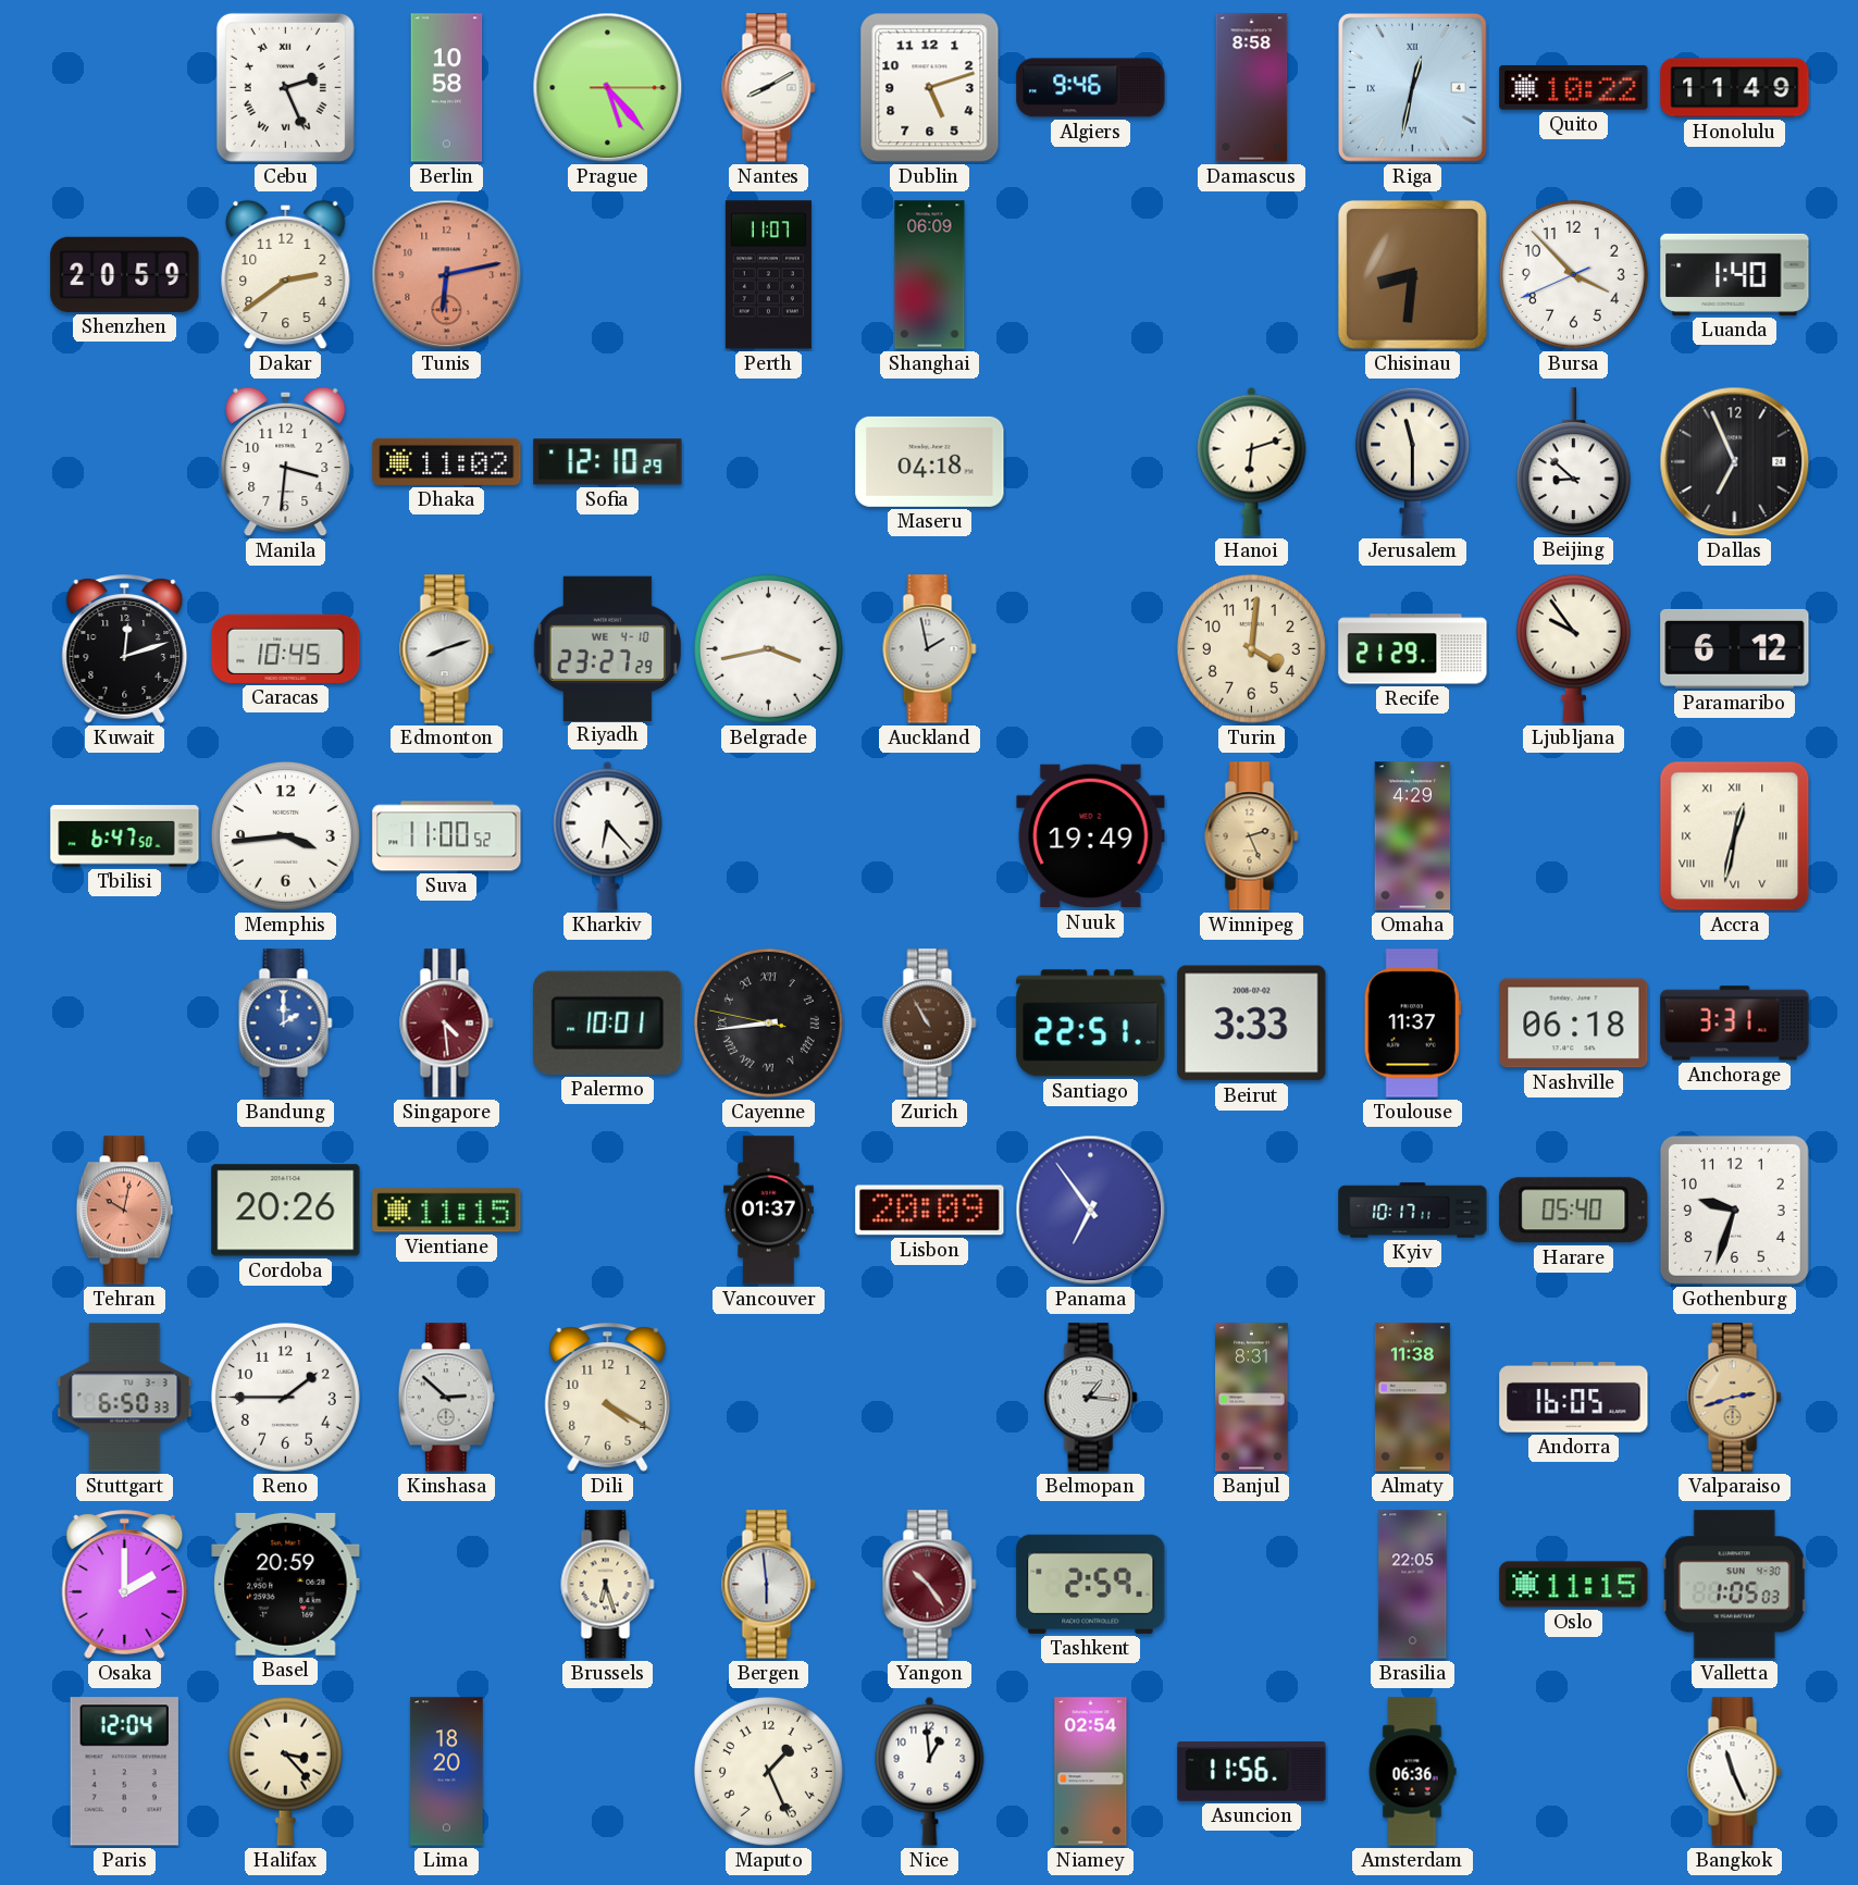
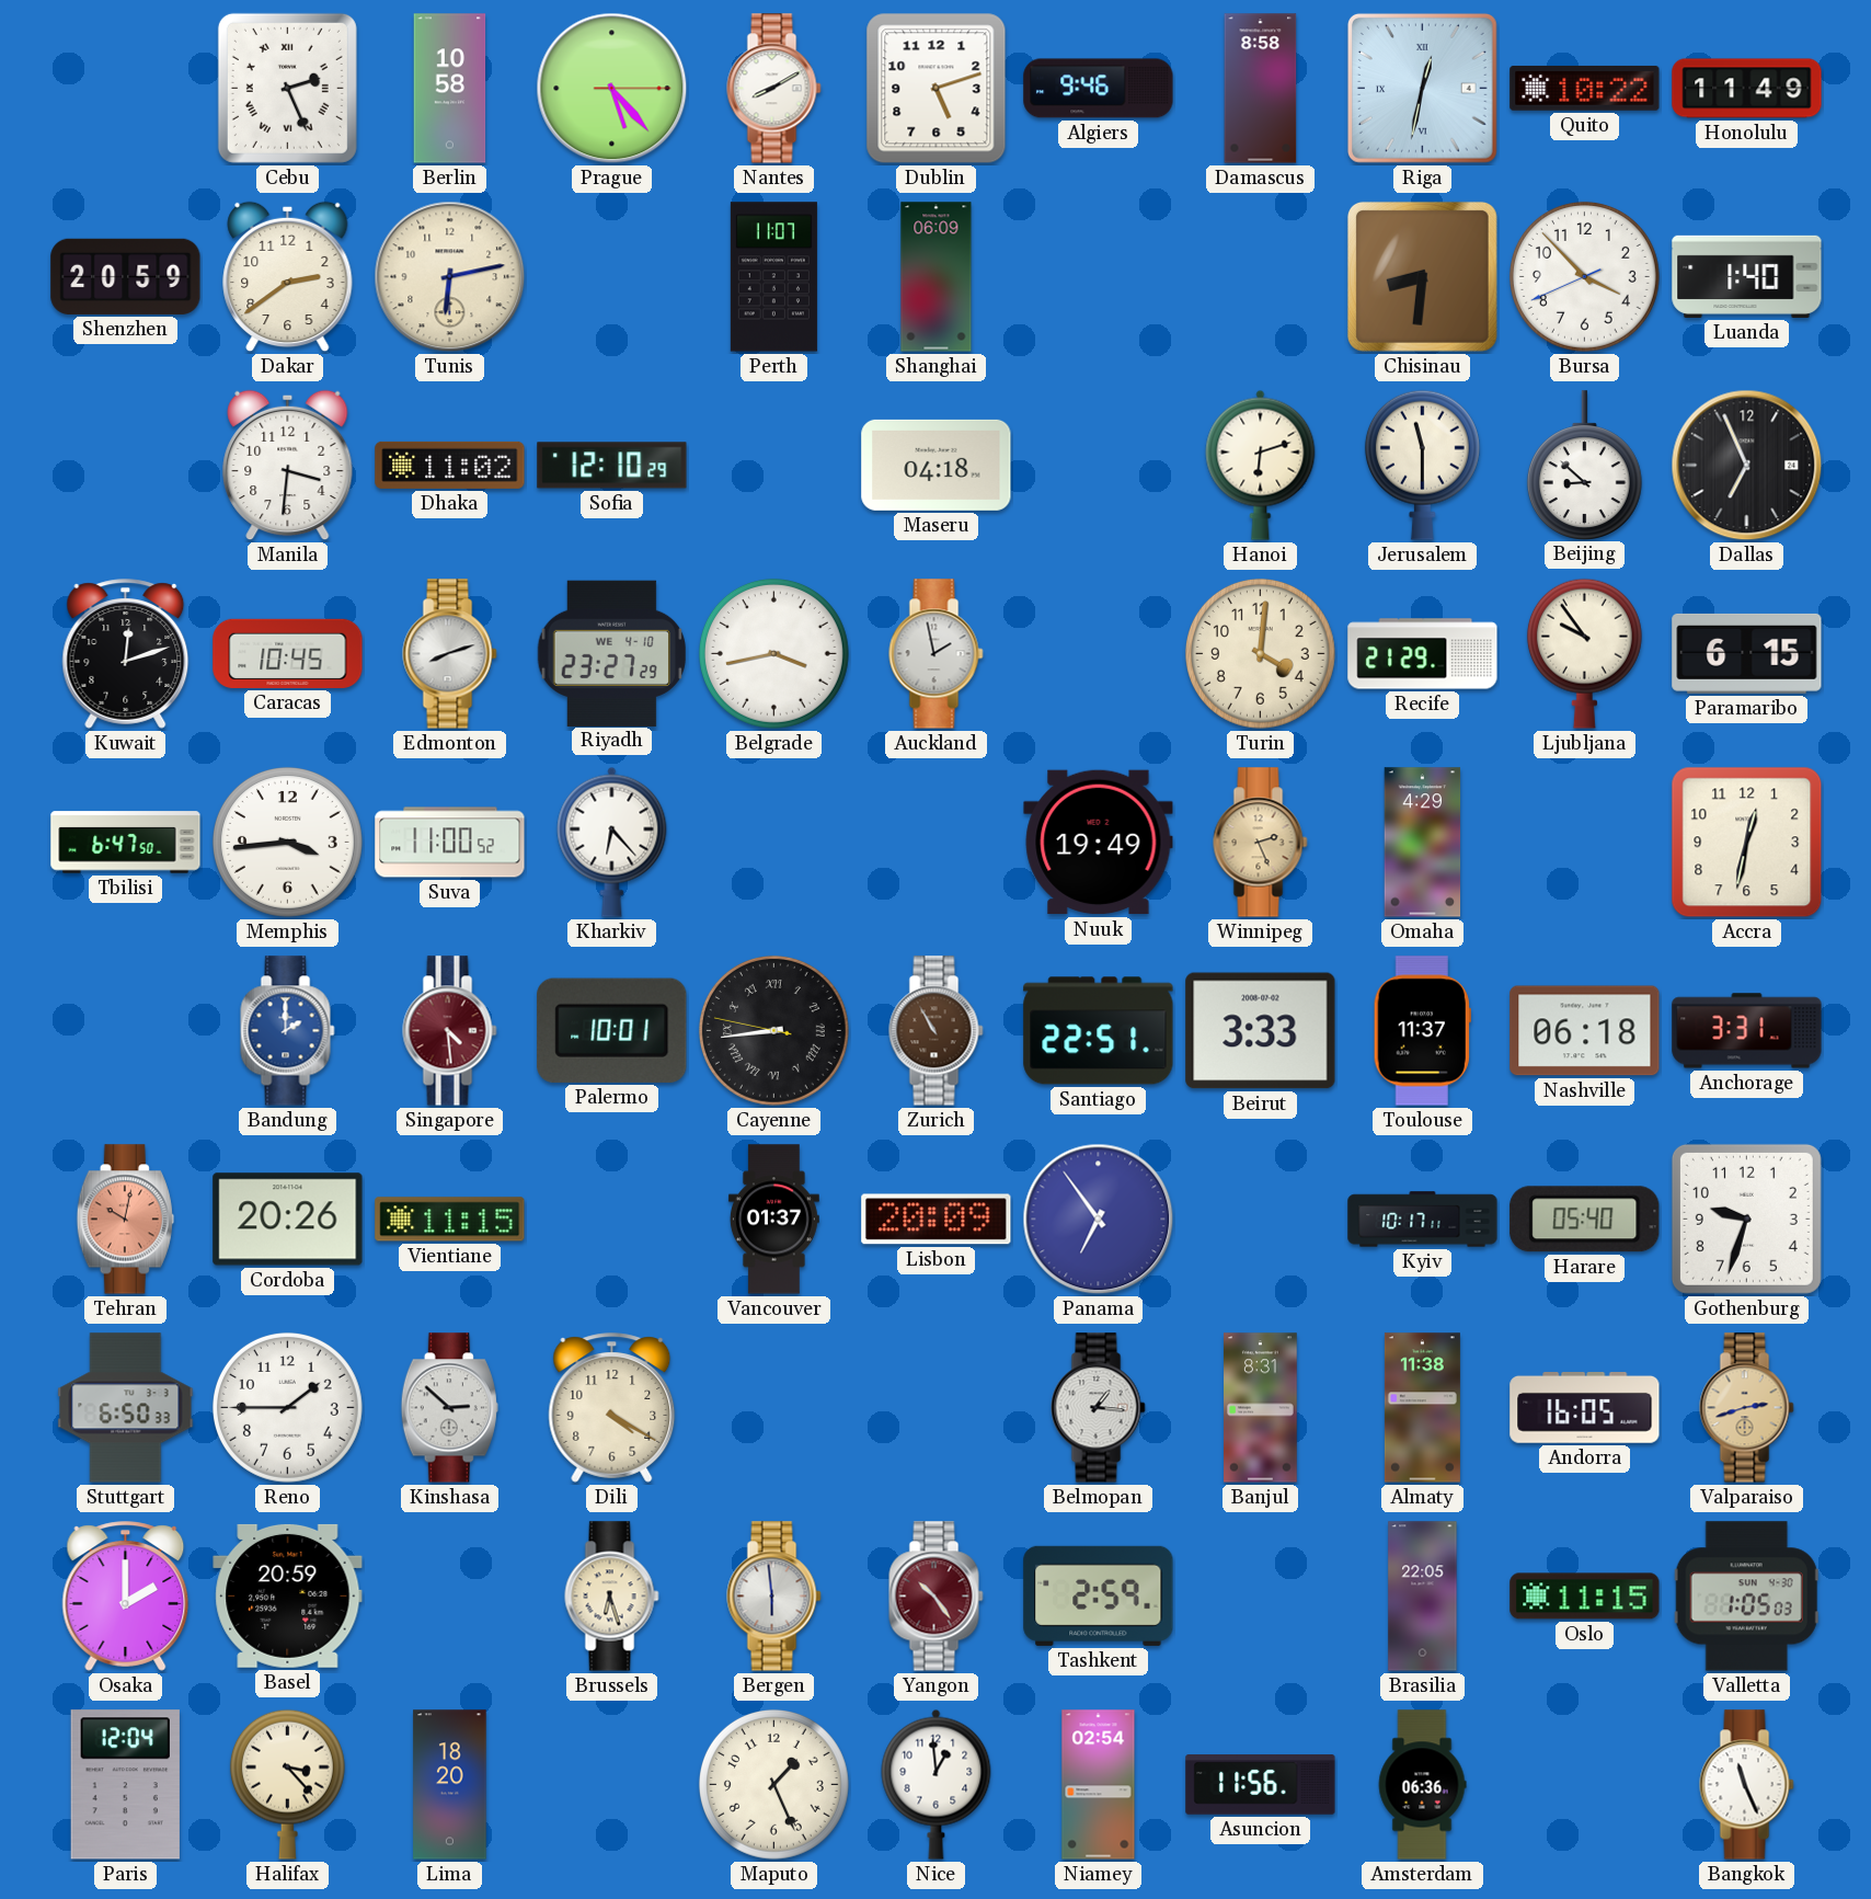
Tunis dial: salmon -> cream
Paramaribo: 6:12 -> 6:15
Accra numerals: Roman -> Arabic
